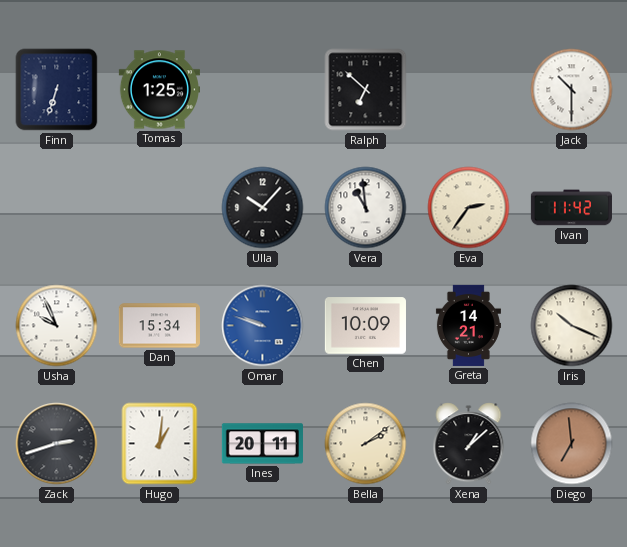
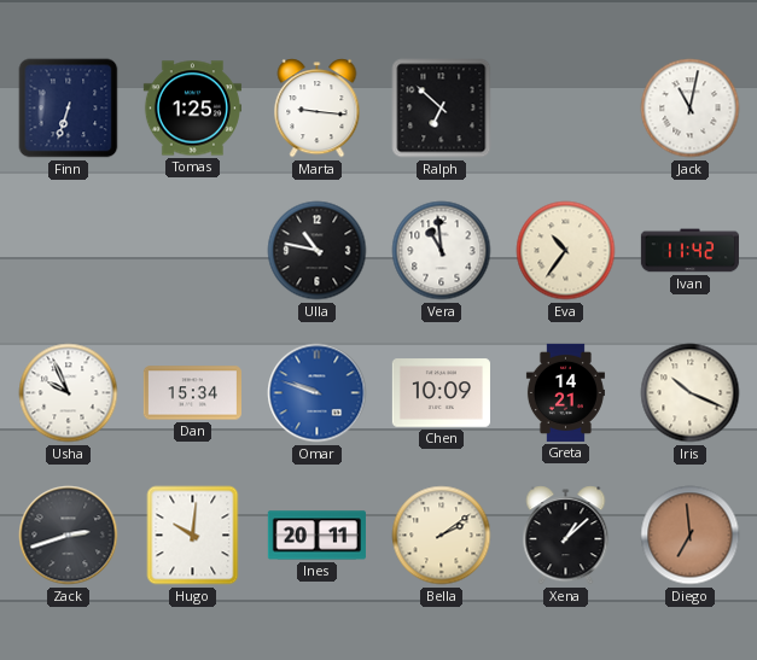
Marta: none -> 9:16
Jack: 10:30 -> 11:02
Ulla: 10:07 -> 10:47
Eva: 2:36 -> 10:36
Hugo: 1:01 -> 10:01
